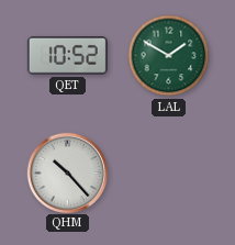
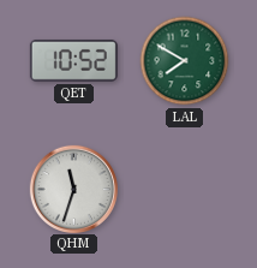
LAL: 1:50 -> 7:50
QHM: 10:23 -> 11:33
